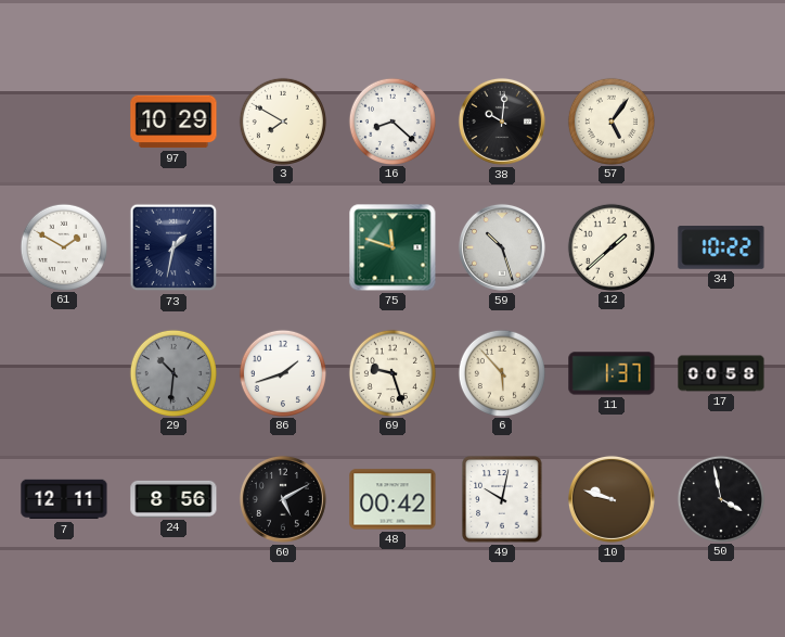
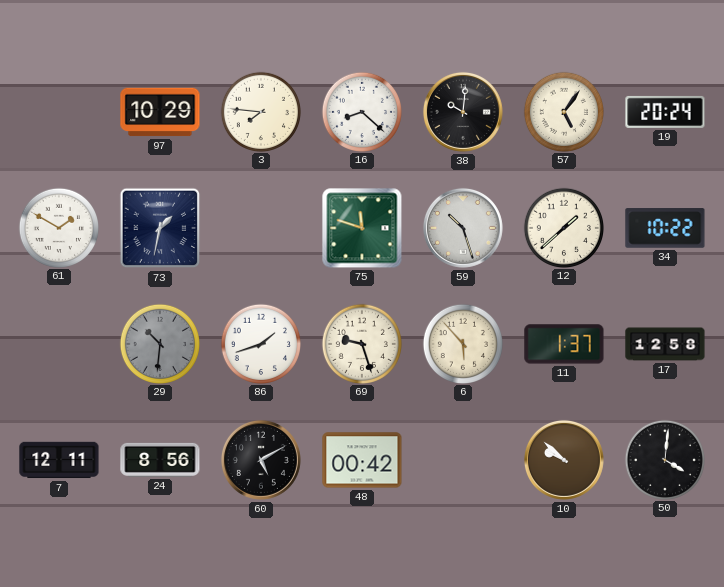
3: 7:50 -> 7:46
19: none -> 20:24
17: 00:58 -> 12:58
49: 10:02 -> none
10: 9:48 -> 9:52
50: 3:58 -> 4:01
